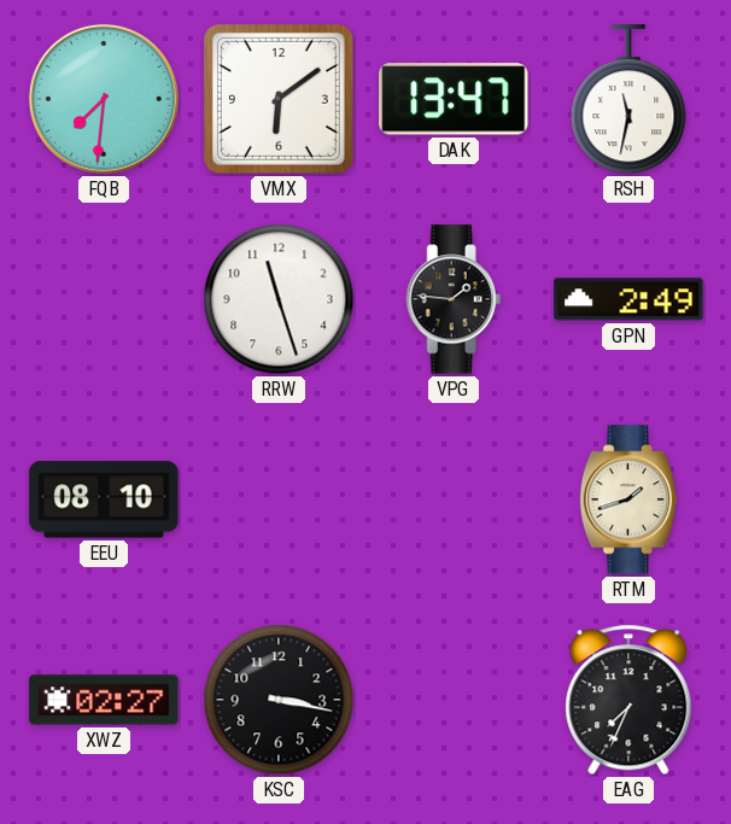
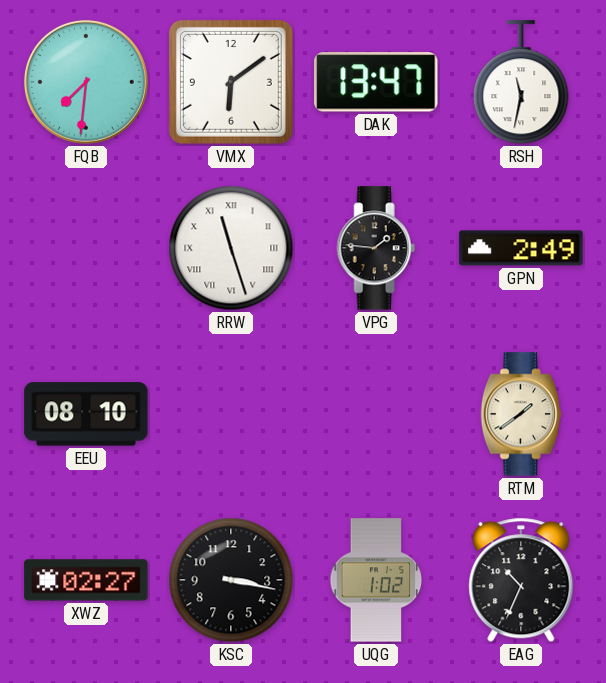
RRW numerals: Arabic -> Roman
RTM: 1:42 -> 1:39
UQG: none -> 1:02
EAG: 7:34 -> 10:34
